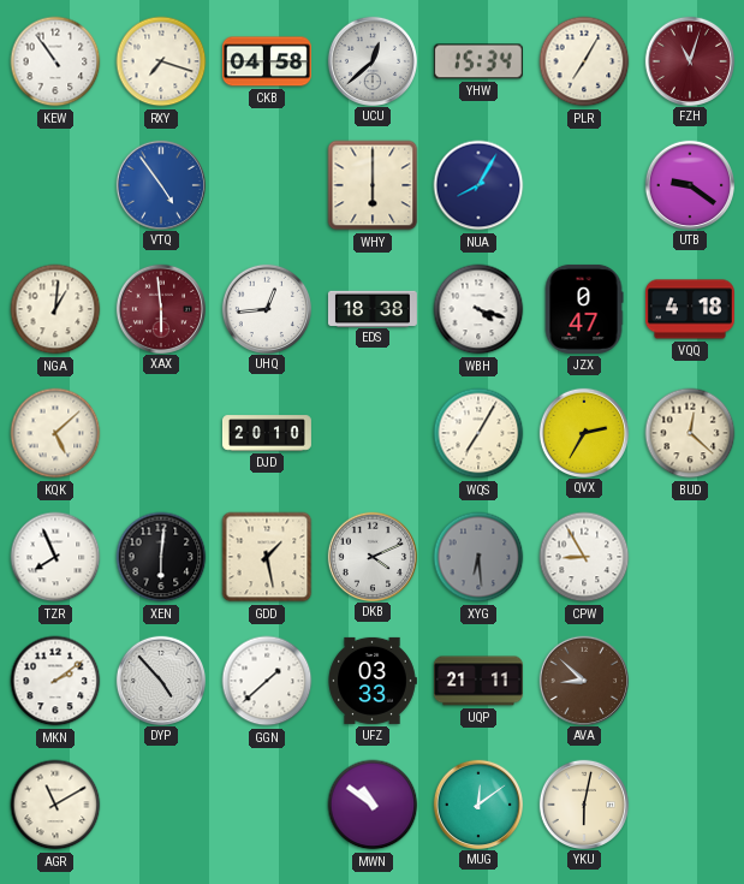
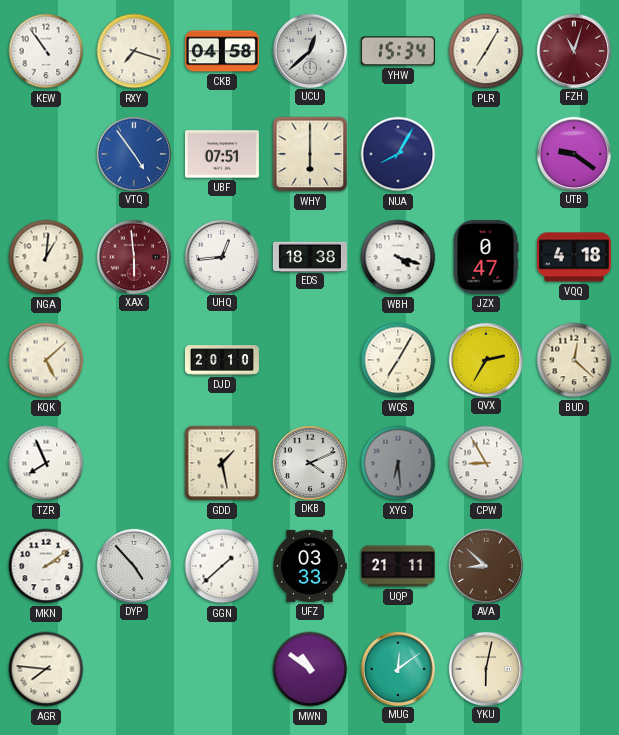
UBF: none -> 07:51
XEN: 6:01 -> none
AGR: 11:10 -> 7:46
